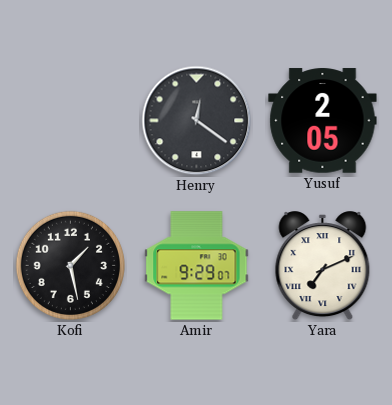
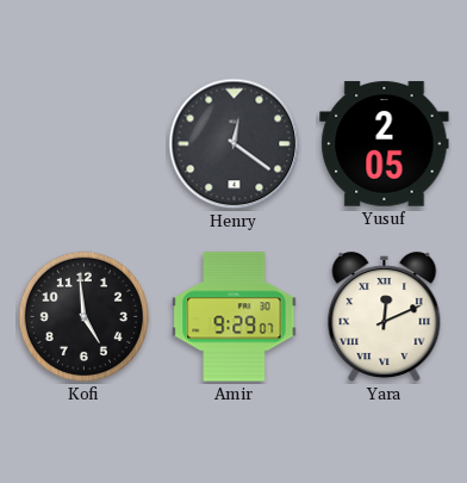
Kofi: 1:28 -> 4:59
Yara: 7:11 -> 12:11
